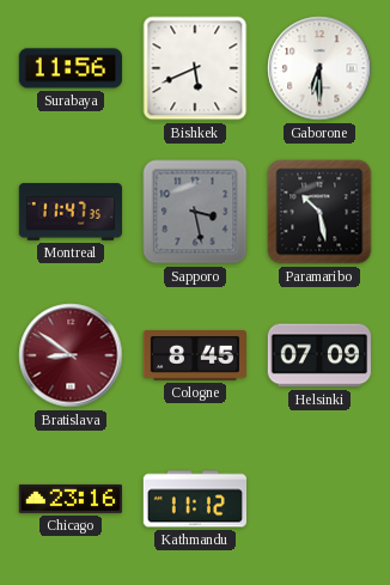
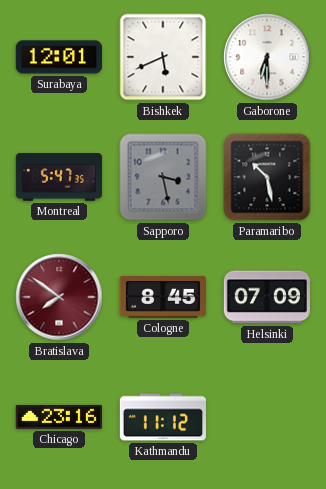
Surabaya: 11:56 -> 12:01
Montreal: 11:47 -> 5:47
Bratislava: 8:51 -> 7:51
